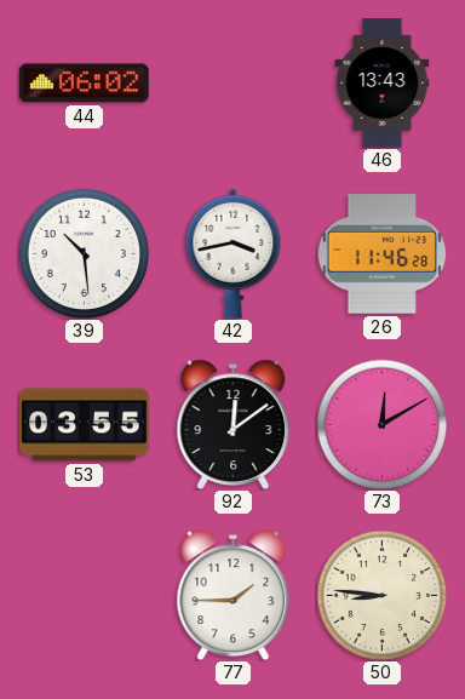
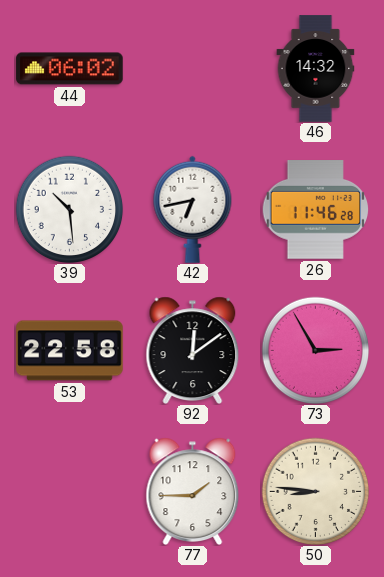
46: 13:43 -> 14:32
42: 3:43 -> 6:43
53: 03:55 -> 22:58
73: 12:10 -> 2:55
